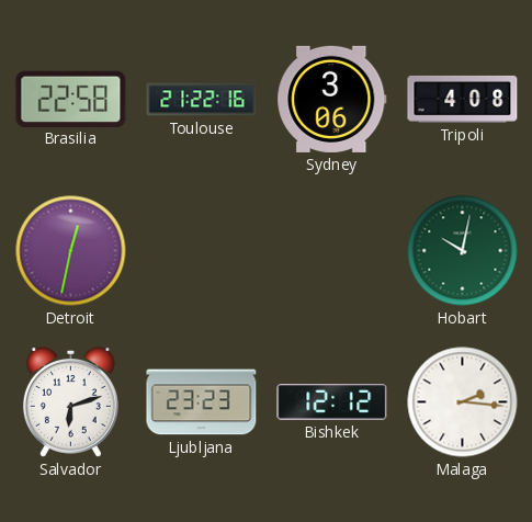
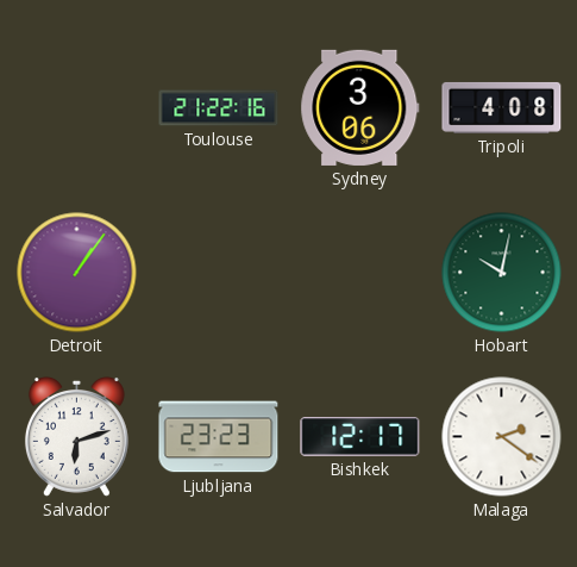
Brasilia: 22:58 -> none
Detroit: 12:32 -> 1:06
Bishkek: 12:12 -> 12:17
Malaga: 2:16 -> 2:21
